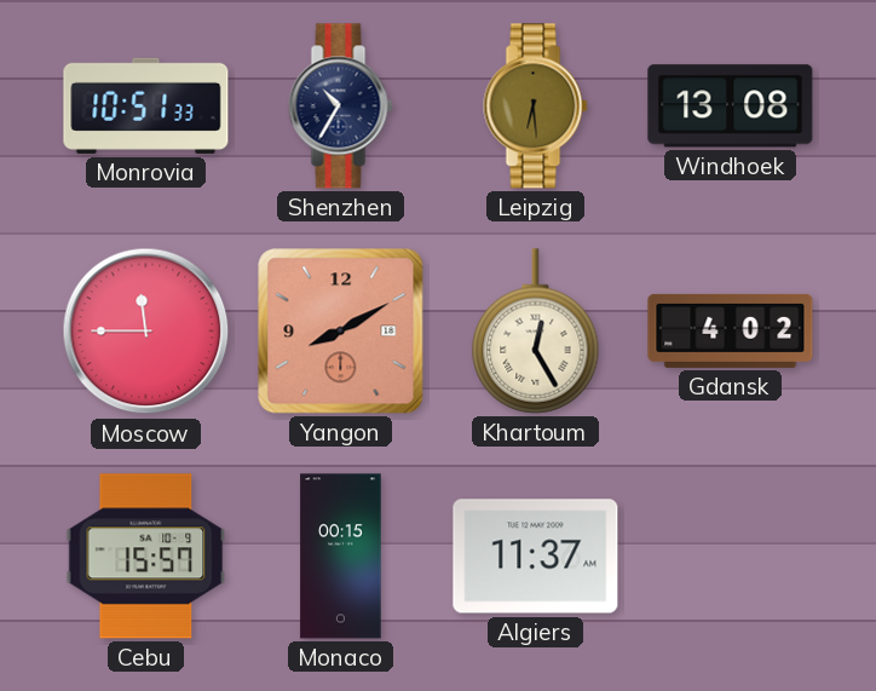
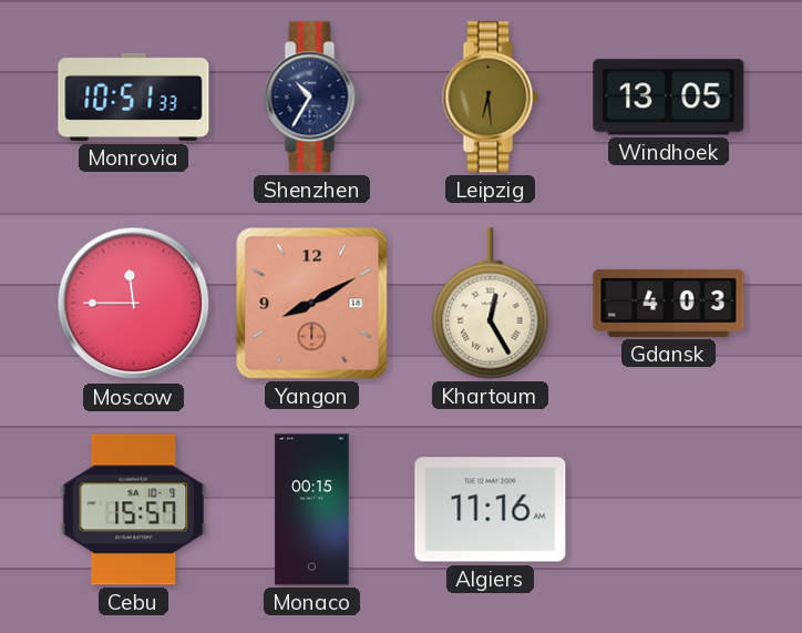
Windhoek: 13:08 -> 13:05
Gdansk: 4:02 -> 4:03
Algiers: 11:37 -> 11:16
